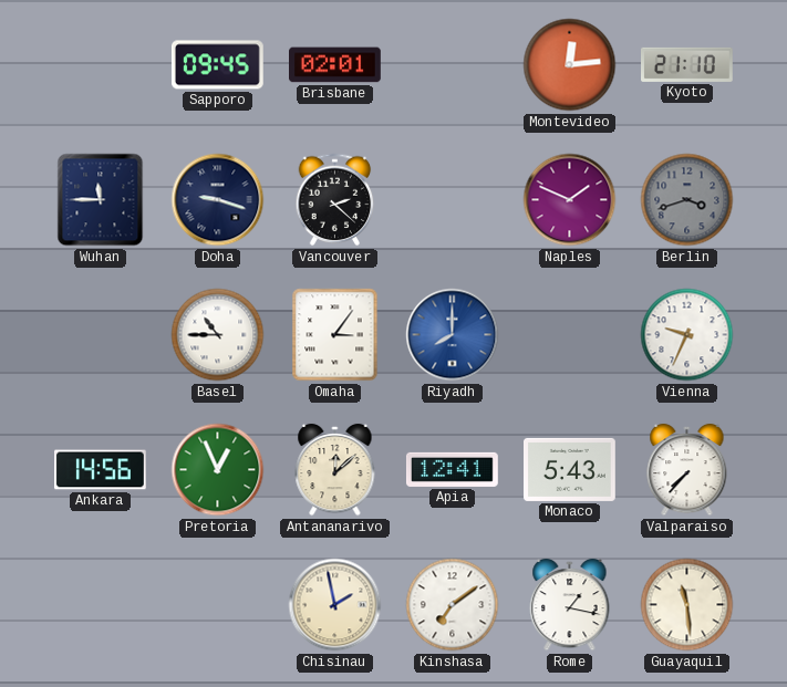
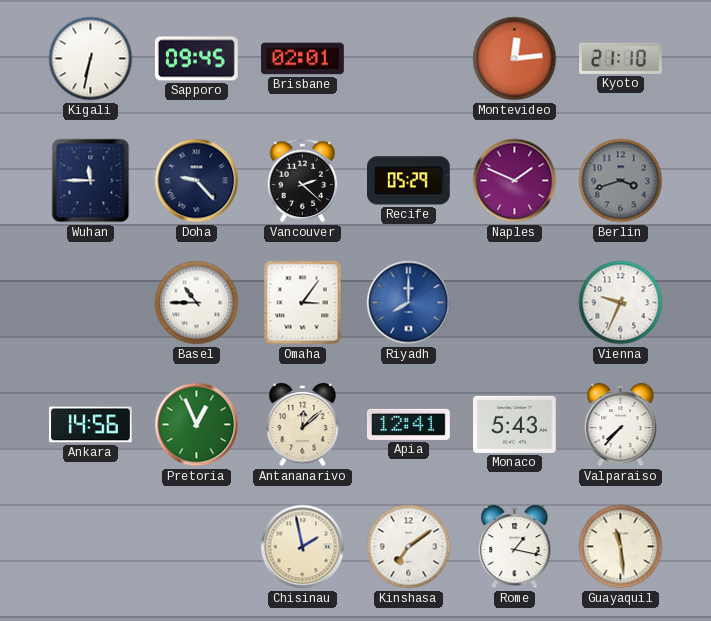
Kigali: none -> 6:32
Doha: 9:18 -> 9:23
Recife: none -> 05:29
